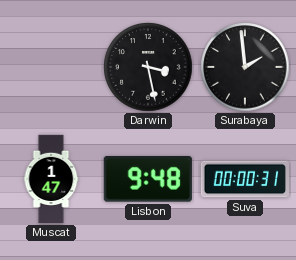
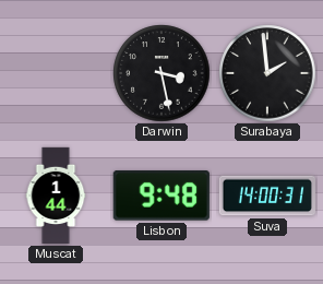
Muscat: 1:47 -> 1:44
Suva: 00:00 -> 14:00
